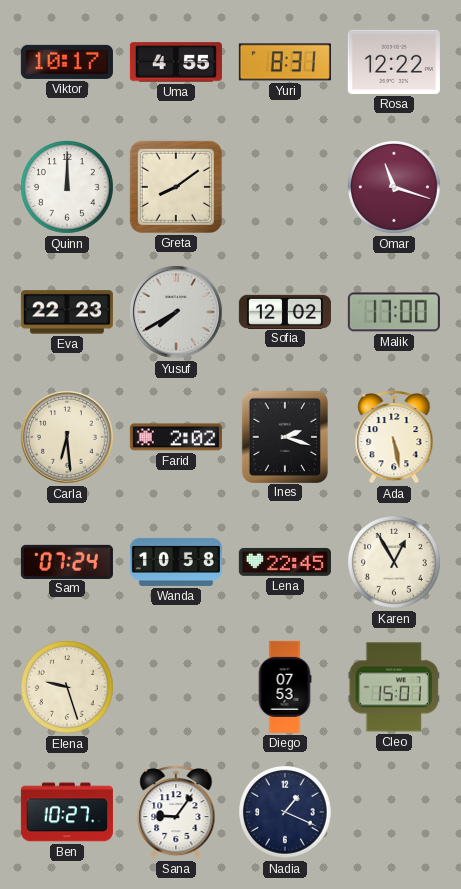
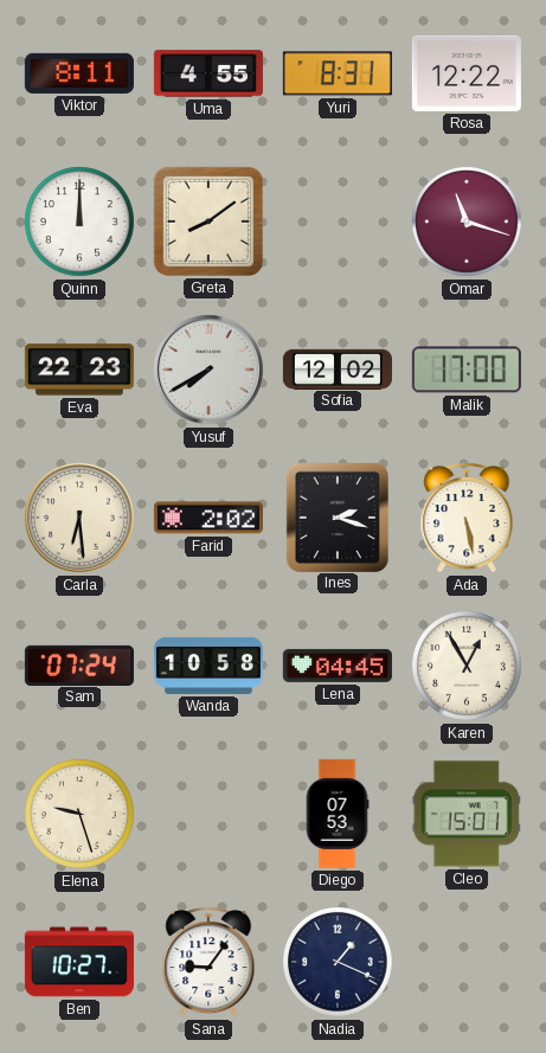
Viktor: 10:17 -> 8:11
Lena: 22:45 -> 04:45
